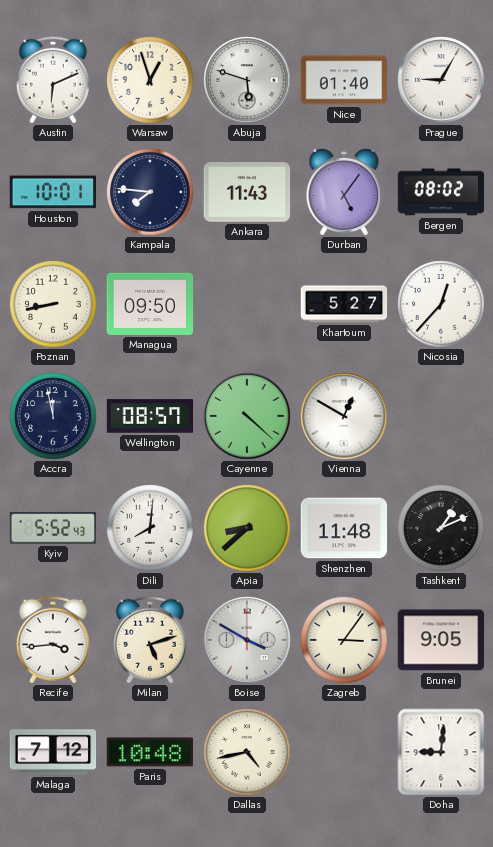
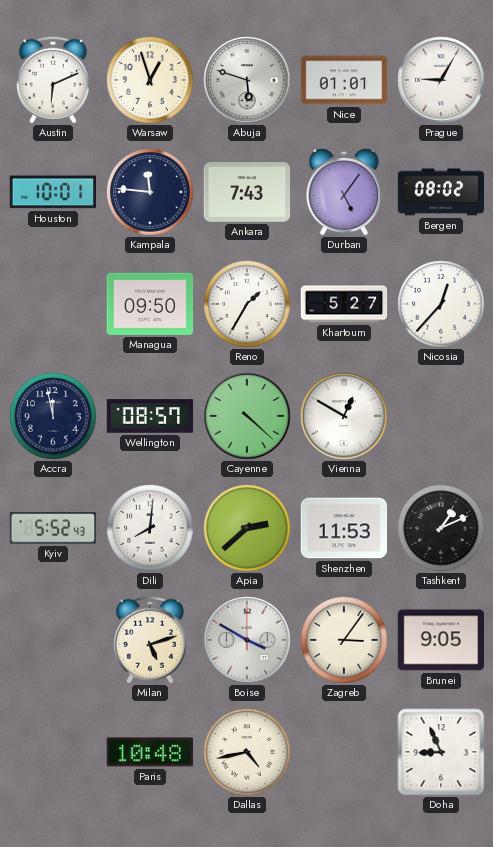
Nice: 01:40 -> 01:01
Kampala: 7:46 -> 11:46
Ankara: 11:43 -> 7:43
Poznan: 8:43 -> none
Reno: none -> 1:35
Apia: 8:38 -> 2:38
Shenzhen: 11:48 -> 11:53
Recife: 3:44 -> none
Malaga: 7:12 -> none
Doha: 9:01 -> 8:56
